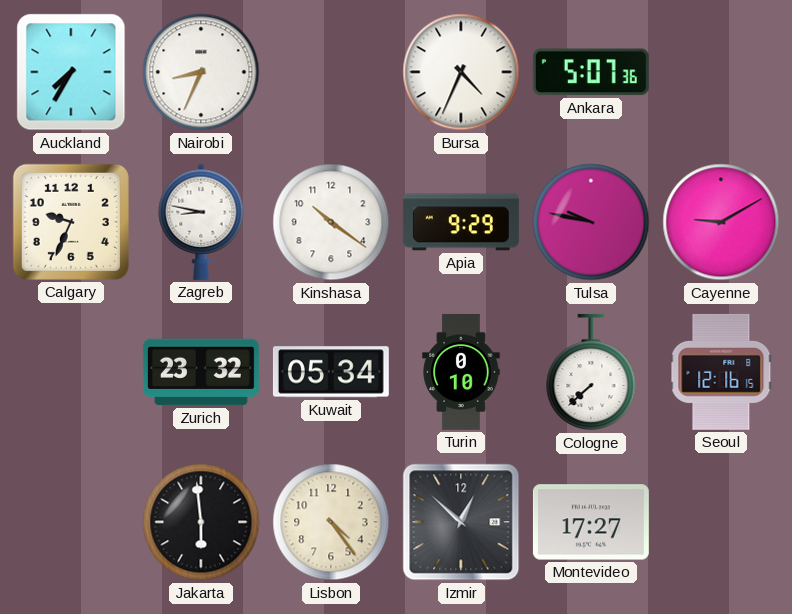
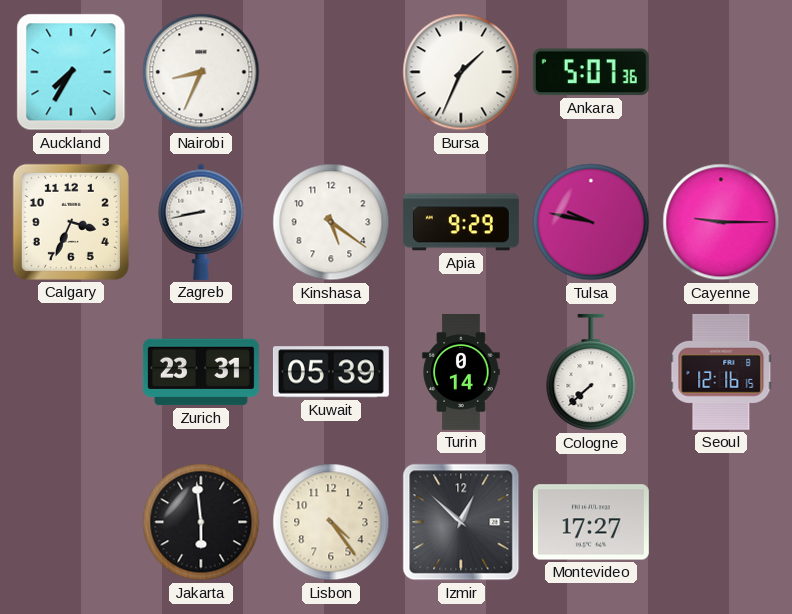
Bursa: 4:34 -> 1:34
Calgary: 9:34 -> 3:34
Zagreb: 8:47 -> 8:43
Kinshasa: 10:21 -> 5:21
Cayenne: 9:10 -> 9:15
Zurich: 23:32 -> 23:31
Kuwait: 05:34 -> 05:39
Turin: 0:10 -> 0:14
